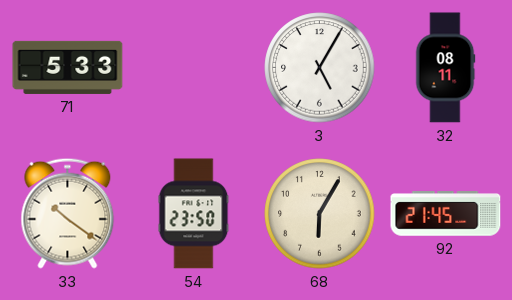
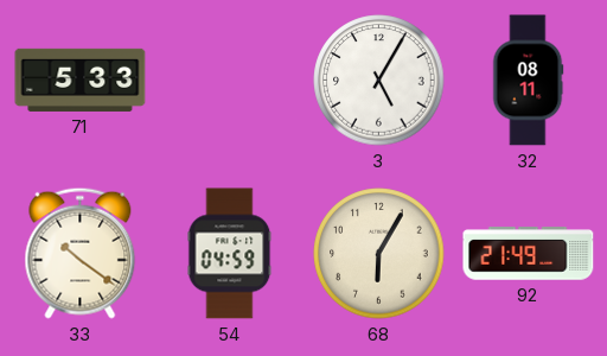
54: 23:50 -> 04:59
92: 21:45 -> 21:49
